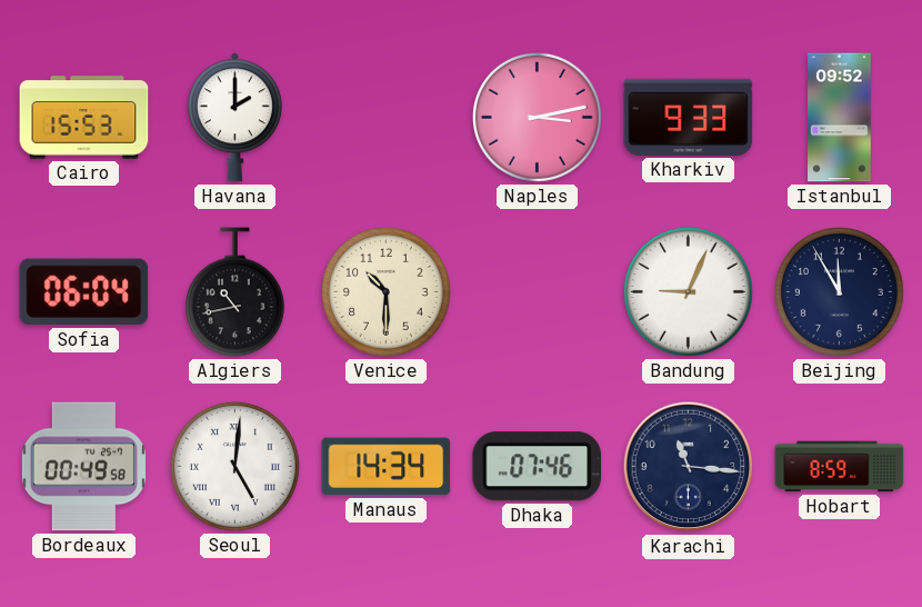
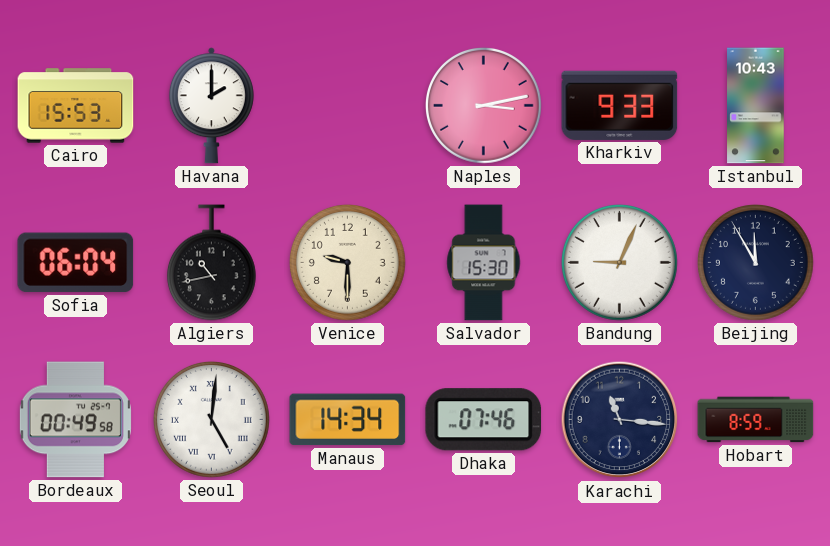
Istanbul: 09:52 -> 10:43
Venice: 10:30 -> 9:30
Salvador: none -> 15:30
